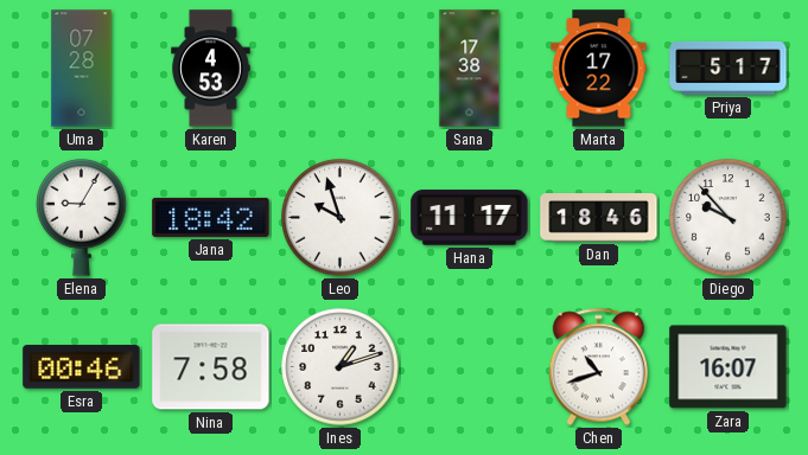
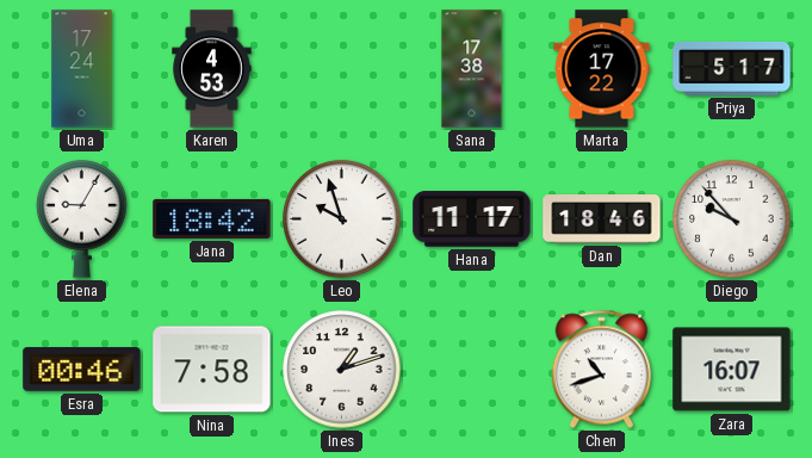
Uma: 07:28 -> 17:24
